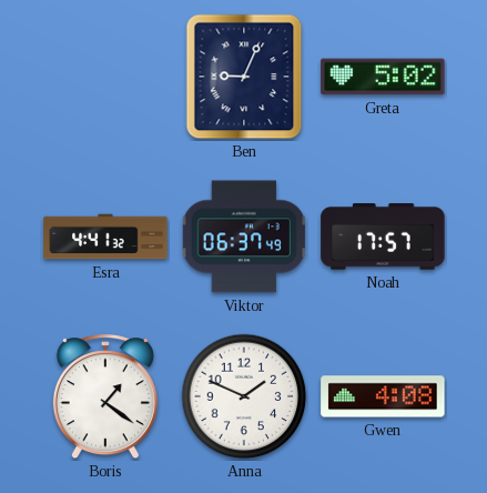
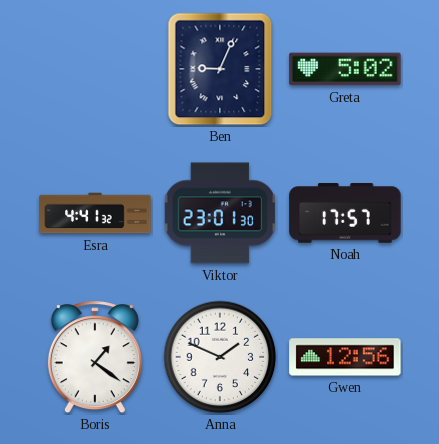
Viktor: 06:37 -> 23:01
Gwen: 4:08 -> 12:56
